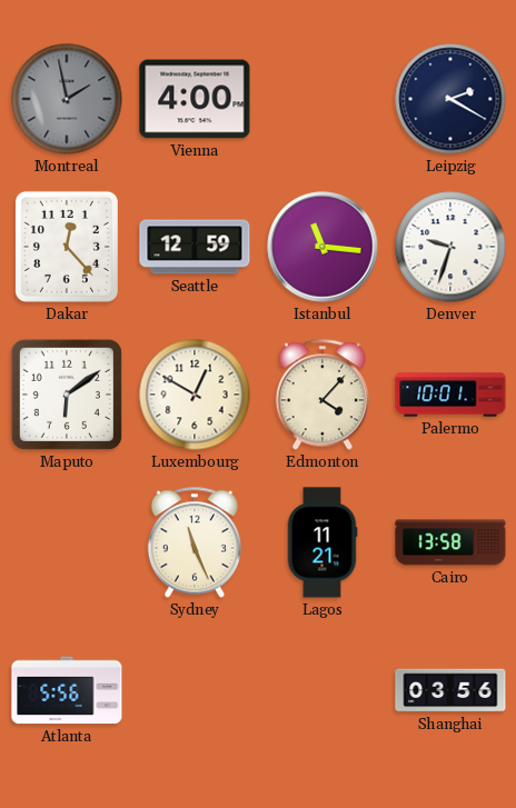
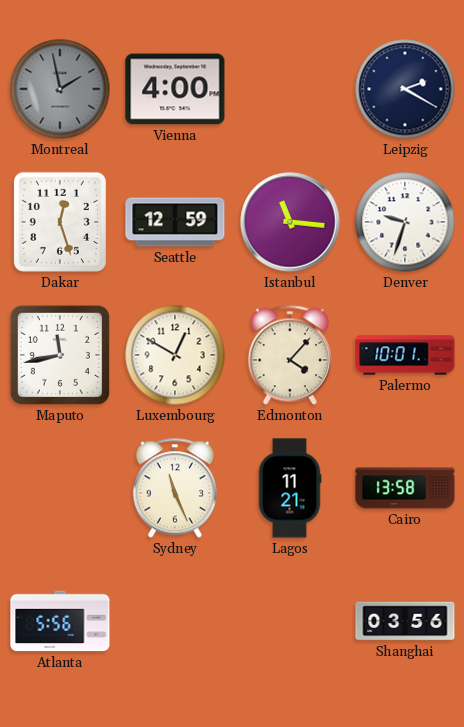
Dakar: 12:23 -> 12:27
Maputo: 6:09 -> 11:43
